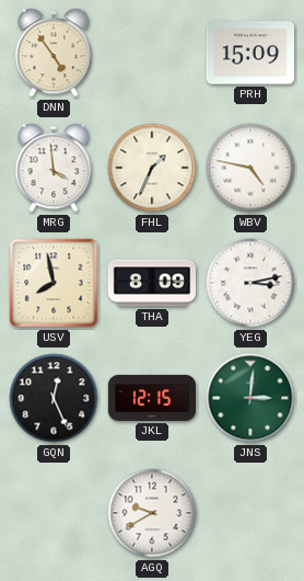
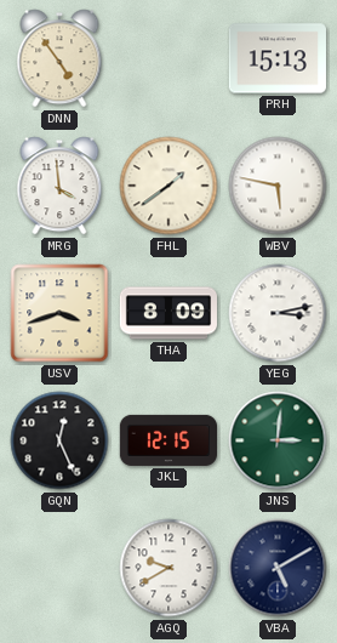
PRH: 15:09 -> 15:13
FHL: 1:34 -> 1:39
WBV: 4:47 -> 5:47
USV: 7:58 -> 3:42
VBA: none -> 5:10
